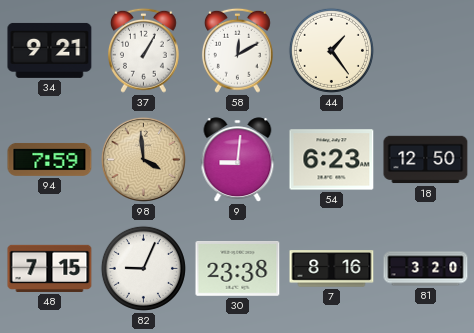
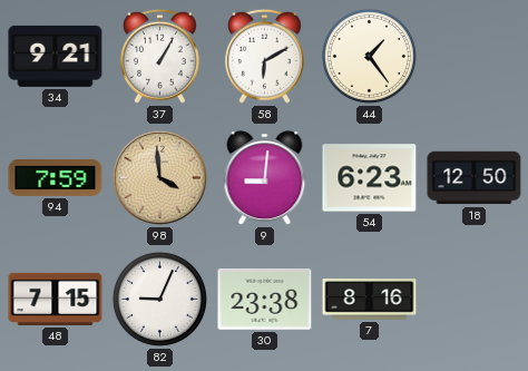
58: 12:10 -> 6:10
81: 3:20 -> none
